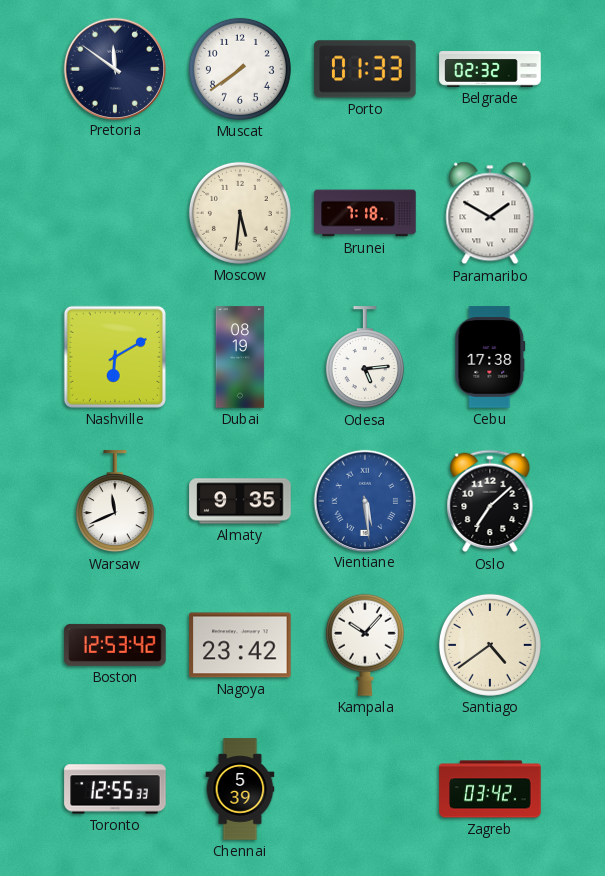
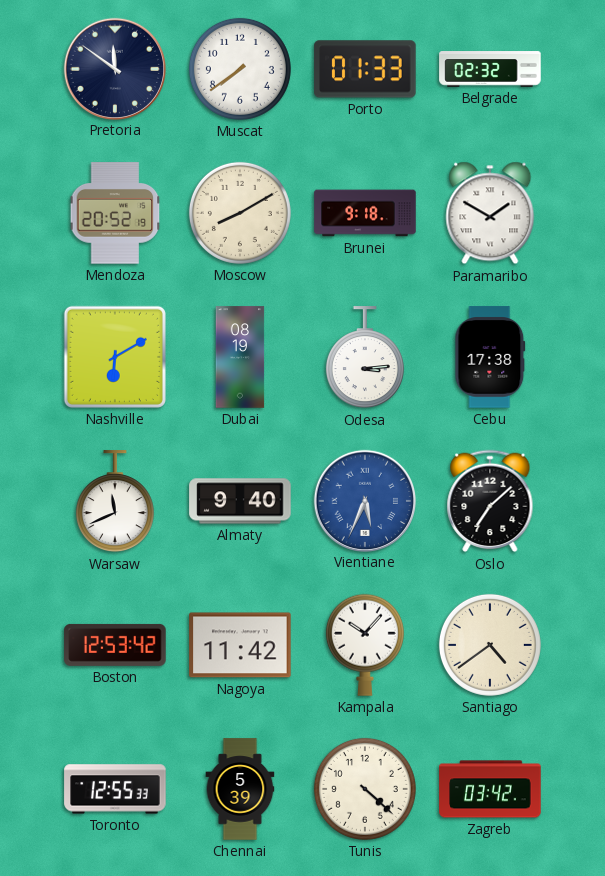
Mendoza: none -> 20:52
Moscow: 5:31 -> 8:10
Brunei: 7:18 -> 9:18
Odesa: 5:14 -> 3:14
Almaty: 9:35 -> 9:40
Vientiane: 5:29 -> 5:34
Nagoya: 23:42 -> 11:42
Tunis: none -> 4:22
